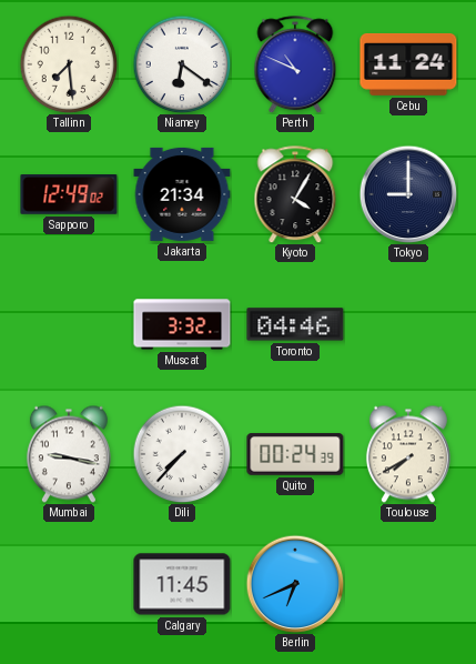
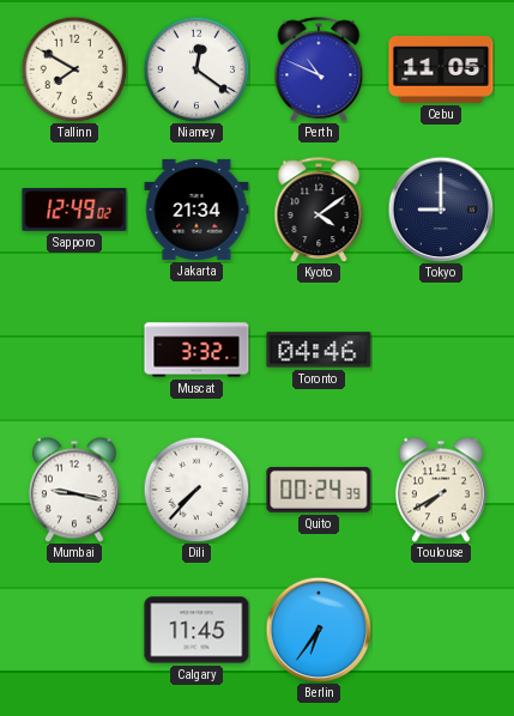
Tallinn: 7:29 -> 7:50
Niamey: 6:21 -> 12:21
Cebu: 11:24 -> 11:05
Kyoto: 4:05 -> 4:09
Berlin: 6:41 -> 6:36
